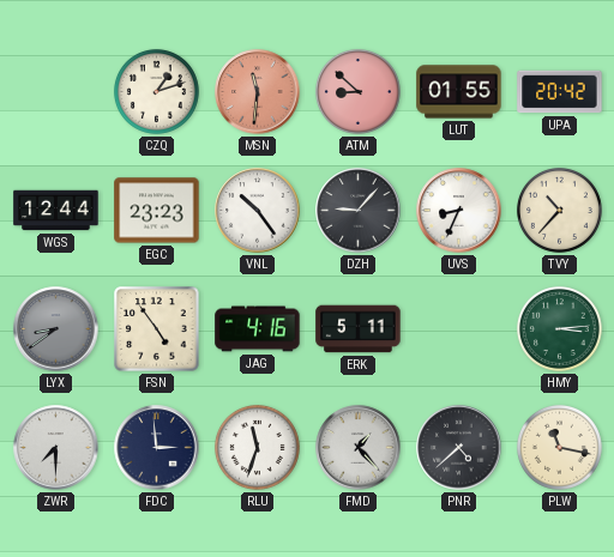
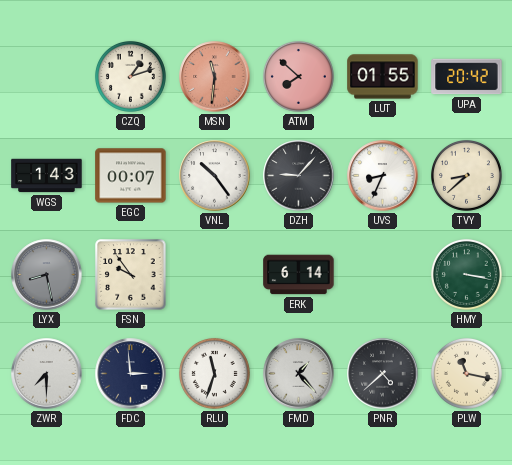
ATM: 8:52 -> 7:52
WGS: 12:44 -> 1:43
EGC: 23:23 -> 00:07
TVY: 10:37 -> 8:38
LYX: 8:39 -> 8:28
FSN: 4:54 -> 9:54
JAG: 4:16 -> none
ERK: 5:11 -> 6:14
HMY: 3:14 -> 3:17
